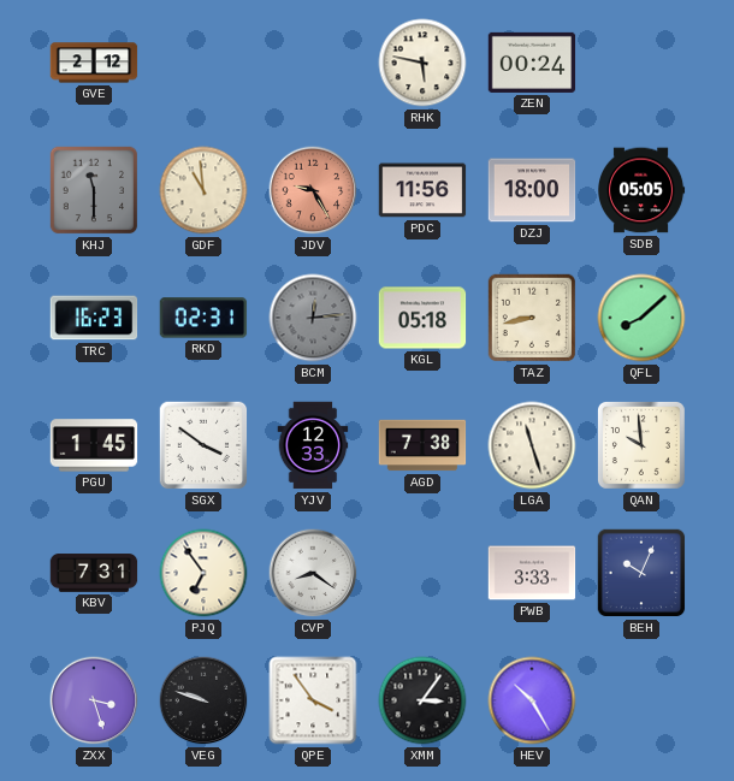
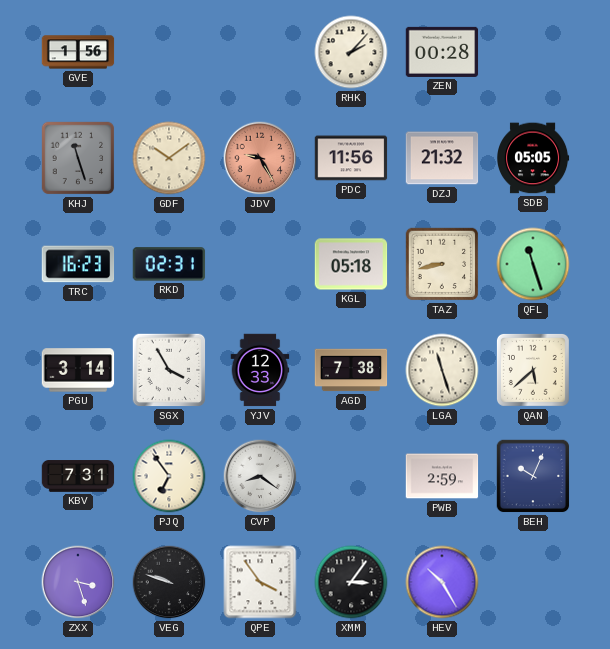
GVE: 2:12 -> 1:56
RHK: 5:47 -> 2:07
ZEN: 00:24 -> 00:28
KHJ: 11:30 -> 11:27
GDF: 10:59 -> 10:09
DZJ: 18:00 -> 21:32
BCM: 12:14 -> none
QFL: 8:08 -> 11:27
PGU: 1:45 -> 3:14
SGX: 3:51 -> 3:55
QAN: 9:59 -> 5:38
PWB: 3:33 -> 2:59
